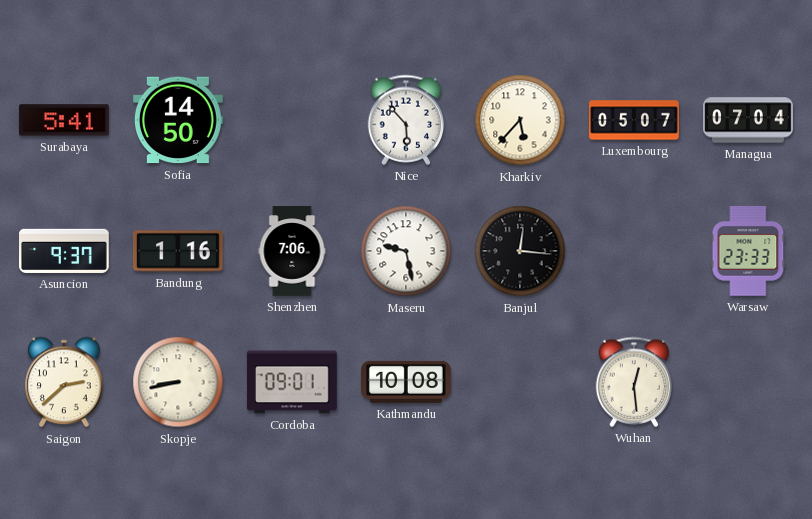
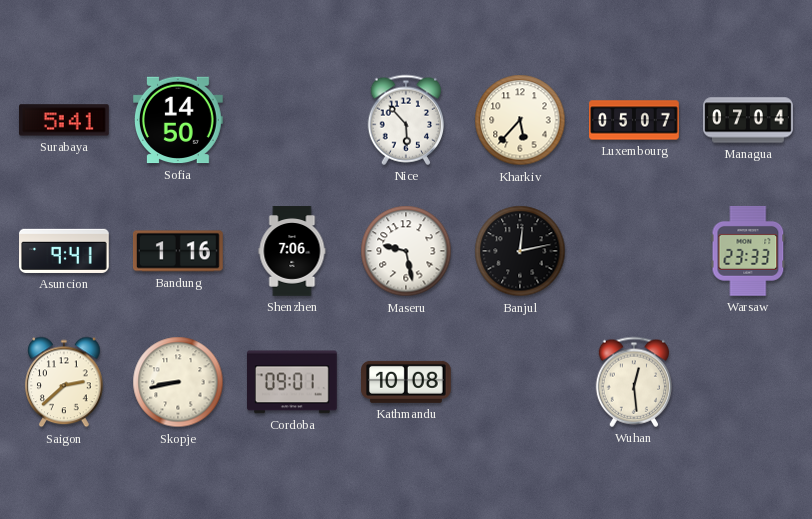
Asuncion: 9:37 -> 9:41
Banjul: 12:16 -> 12:13
